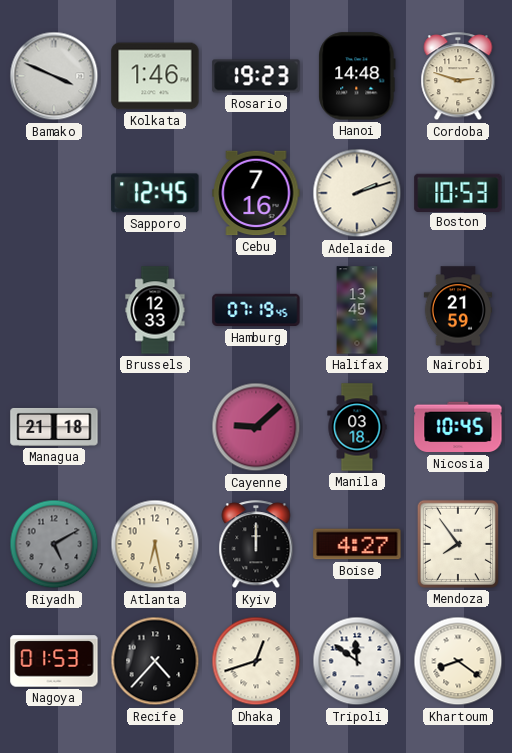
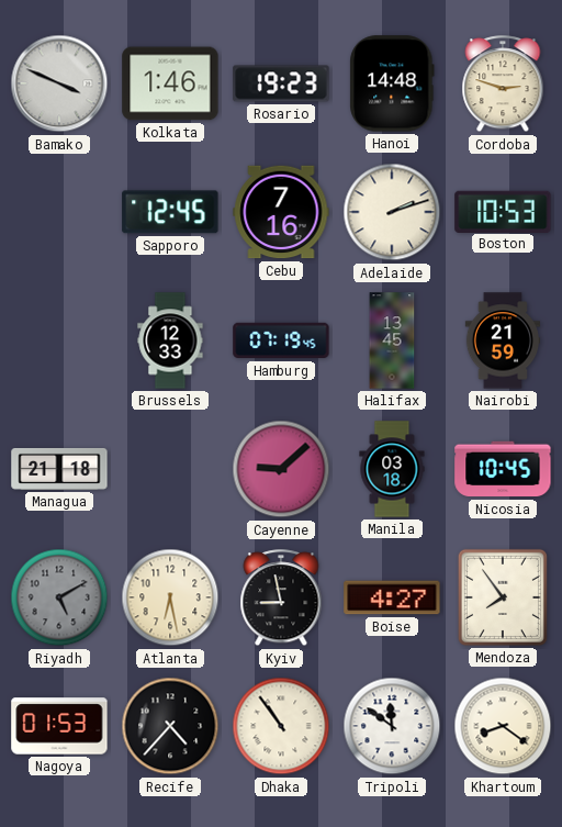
Kyiv: 12:00 -> 8:58
Dhaka: 12:42 -> 10:54
